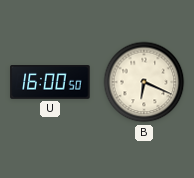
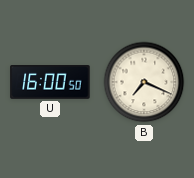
B: 6:19 -> 7:19
